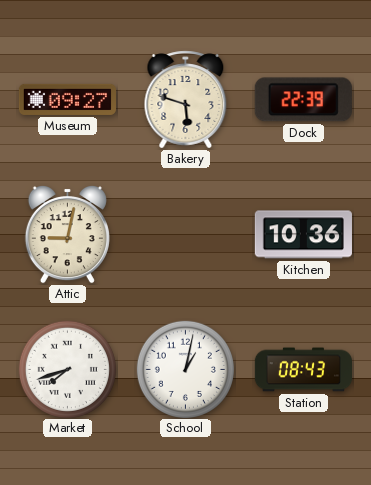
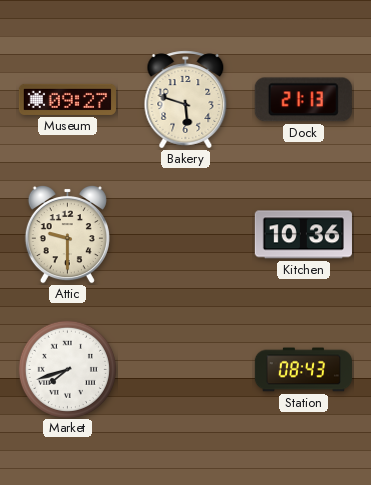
Dock: 22:39 -> 21:13
Attic: 9:02 -> 9:30
School: 1:02 -> none
